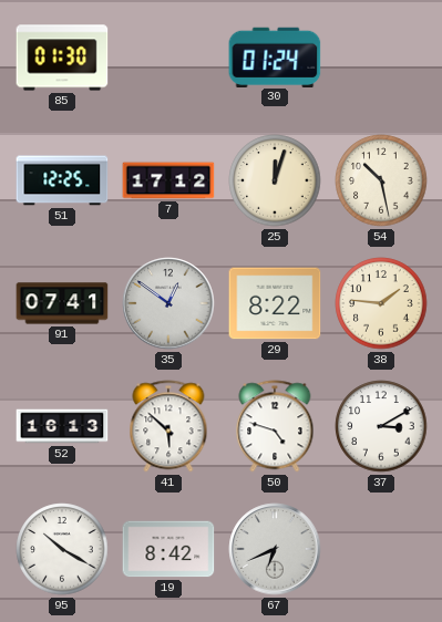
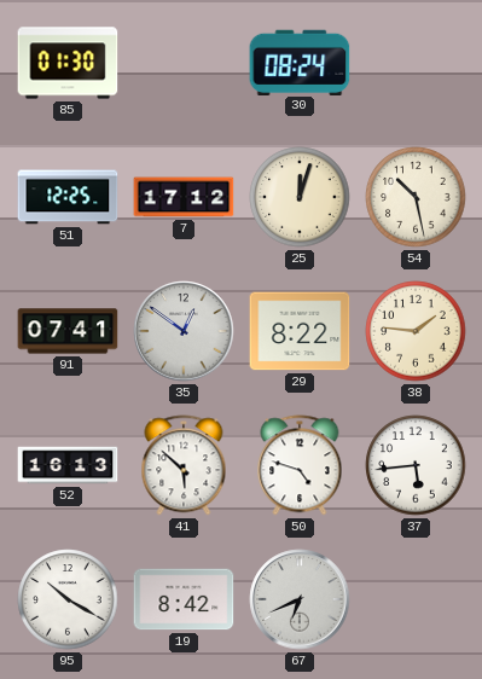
30: 01:24 -> 08:24
37: 3:10 -> 5:44
